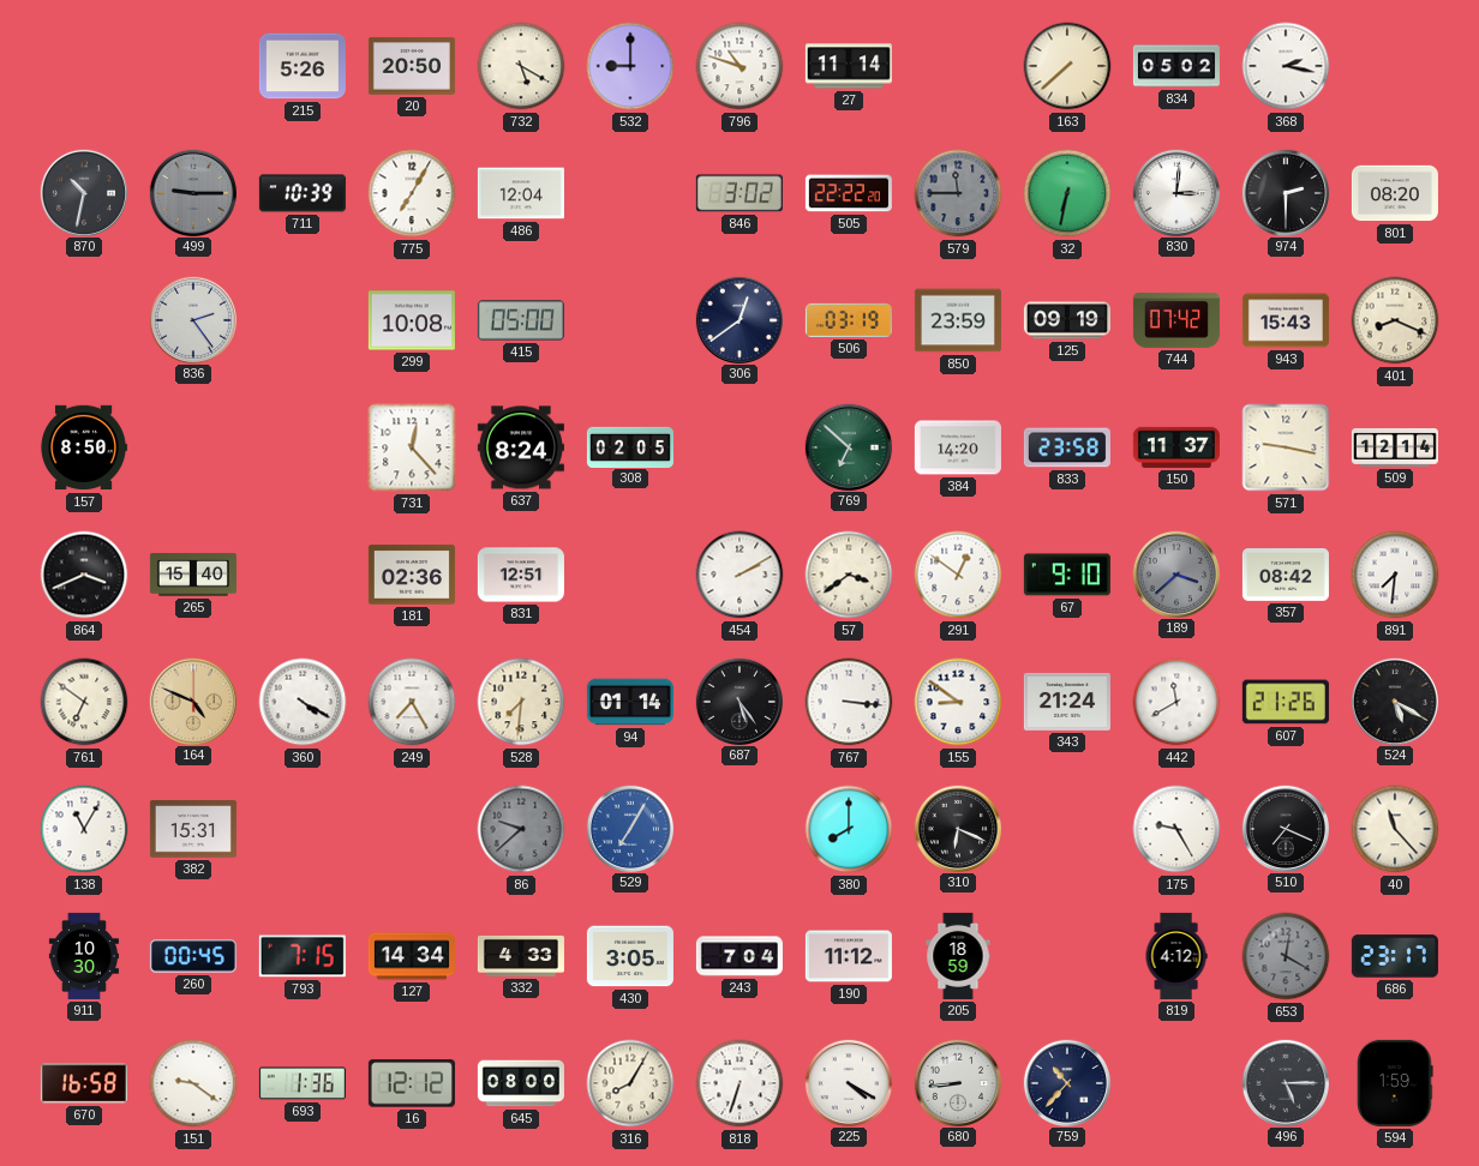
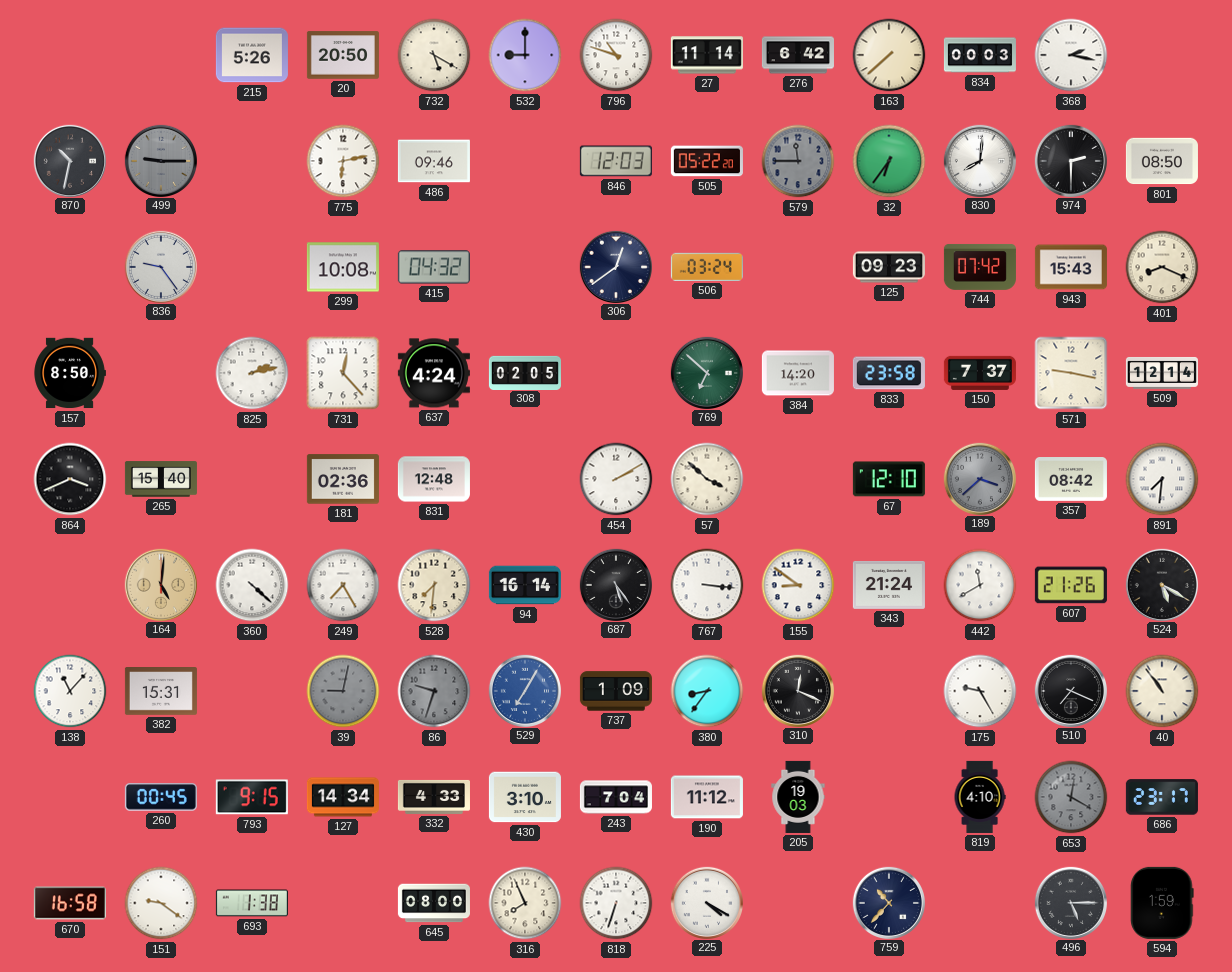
276: none -> 6:42
834: 05:02 -> 00:03
711: 10:39 -> none
775: 7:05 -> 6:13
486: 12:04 -> 09:46
846: 3:02 -> 12:03
505: 22:22 -> 05:22
32: 6:32 -> 6:36
830: 3:01 -> 8:01
801: 08:20 -> 08:50
836: 2:24 -> 9:24
415: 05:00 -> 04:32
506: 03:19 -> 03:24
850: 23:59 -> none
125: 09:19 -> 09:23
825: none -> 2:13
637: 8:24 -> 4:24
150: 11:37 -> 7:37
831: 12:51 -> 12:48
57: 3:39 -> 3:52
291: 12:51 -> none
67: 9:10 -> 12:10
761: 6:51 -> none
164: 4:49 -> 5:01
360: 4:20 -> 4:22
94: 01:14 -> 16:14
138: 11:05 -> 11:07
39: none -> 9:02
86: 9:38 -> 9:33
737: none -> 1:09
380: 8:00 -> 8:36
310: 6:19 -> 12:19
40: 11:23 -> 10:54
911: 10:30 -> none
793: 7:15 -> 9:15
430: 3:05 -> 3:10
205: 18:59 -> 19:03
819: 4:12 -> 4:10
693: 1:36 -> 1:38
16: 12:12 -> none
316: 8:05 -> 7:56
680: 8:44 -> none
